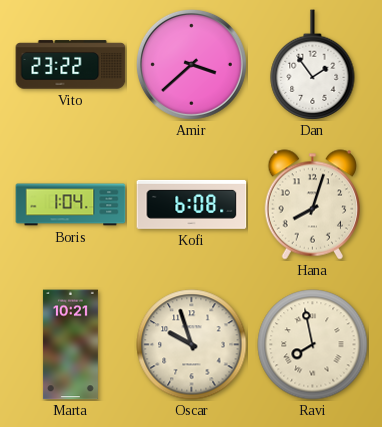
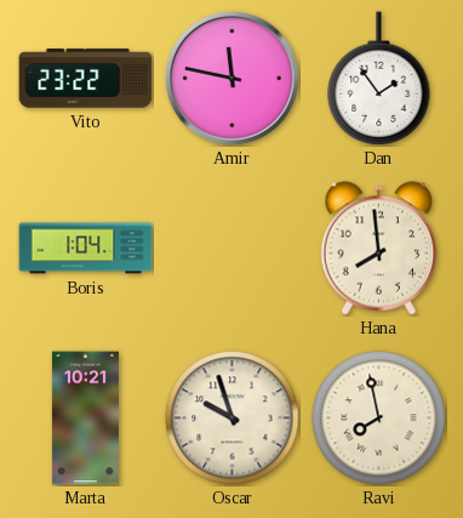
Amir: 3:38 -> 11:47
Kofi: 6:08 -> none
Hana: 8:03 -> 7:59
